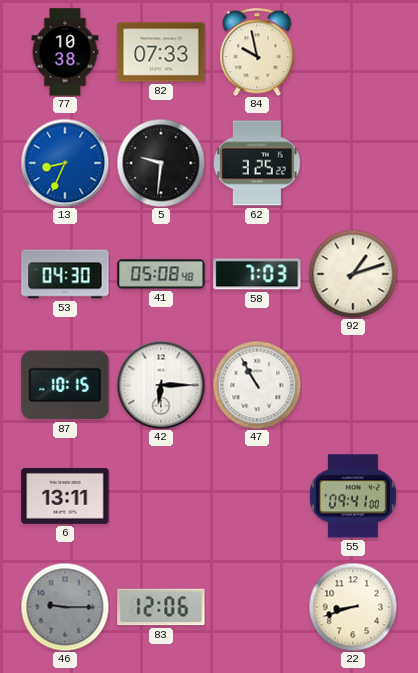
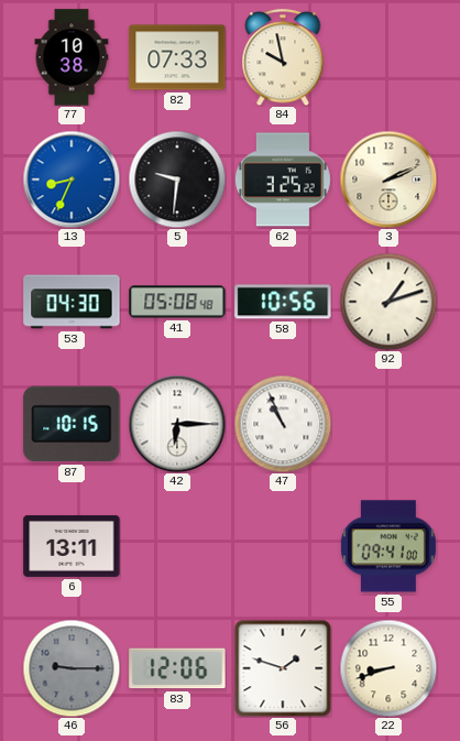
3: none -> 2:11
58: 7:03 -> 10:56
47: 10:55 -> 10:56
56: none -> 1:48
